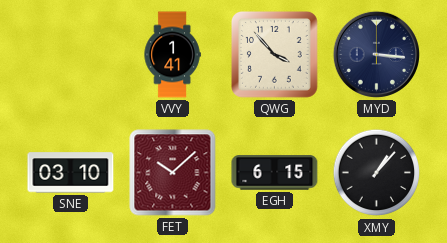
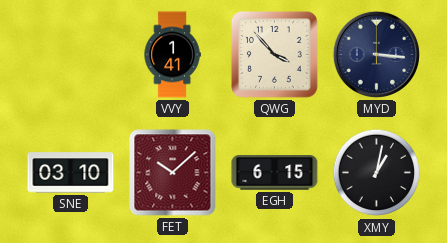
XMY: 1:07 -> 1:02
